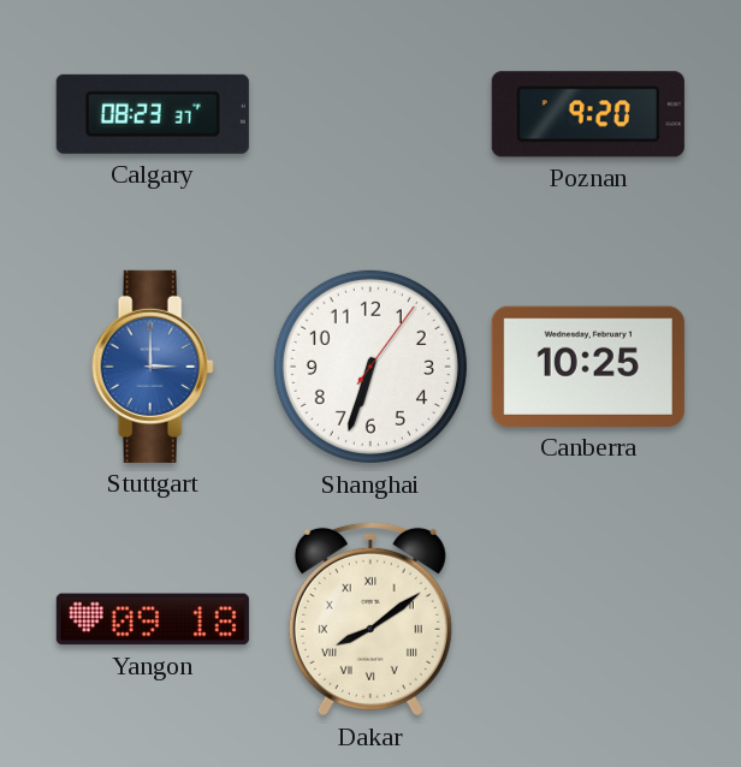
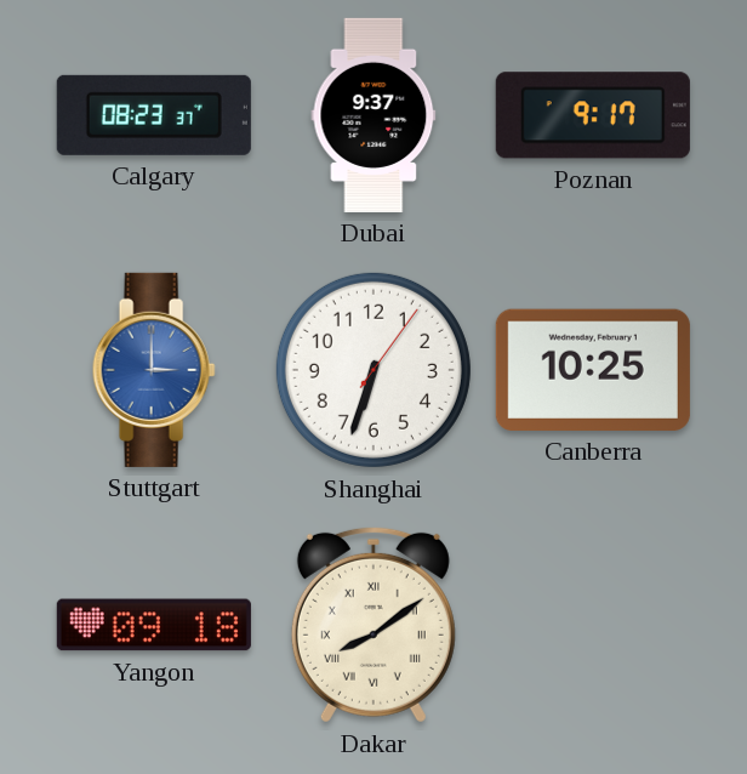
Dubai: none -> 9:37
Poznan: 9:20 -> 9:17
